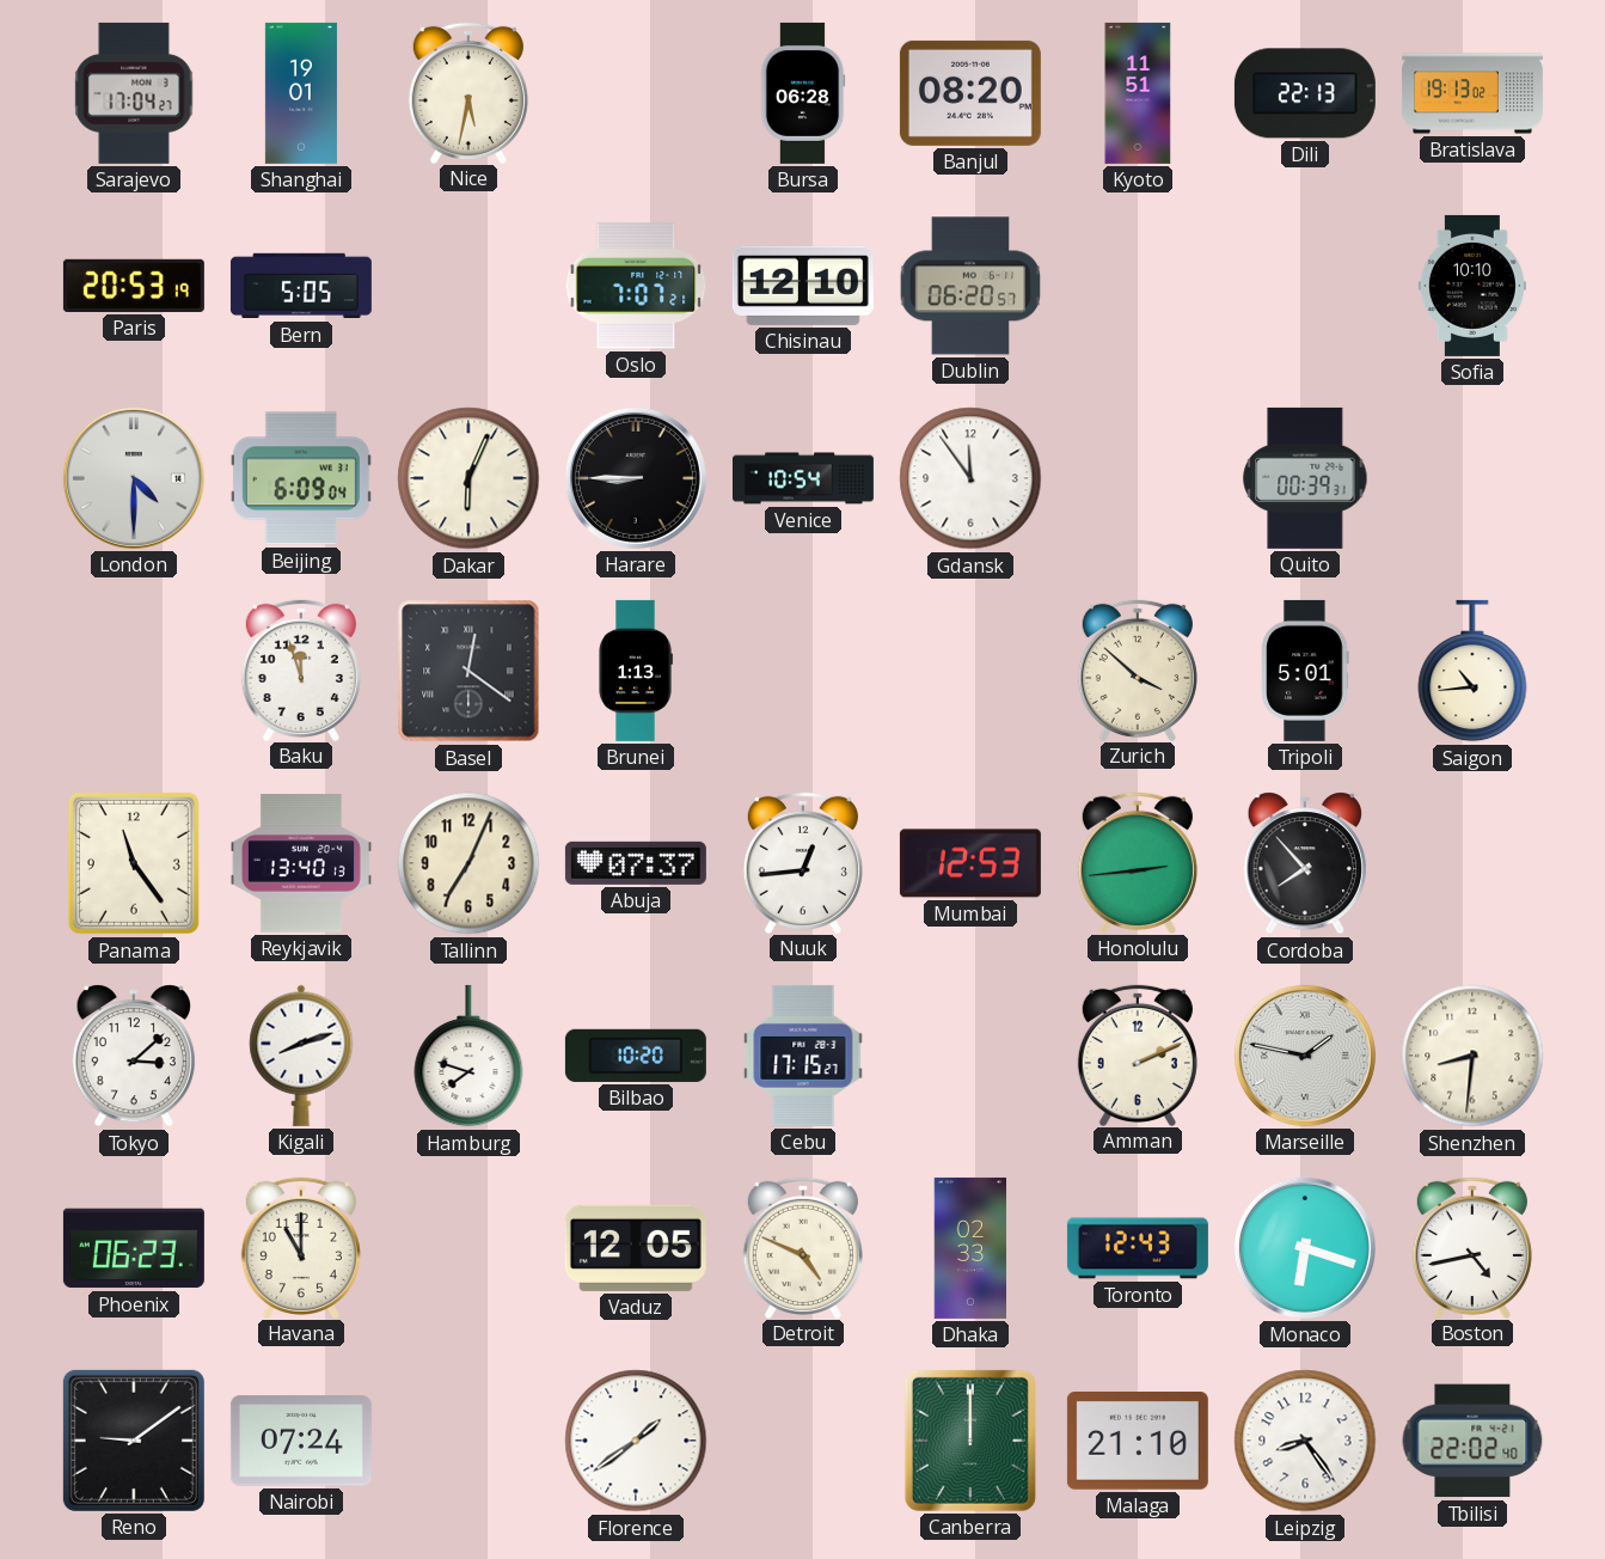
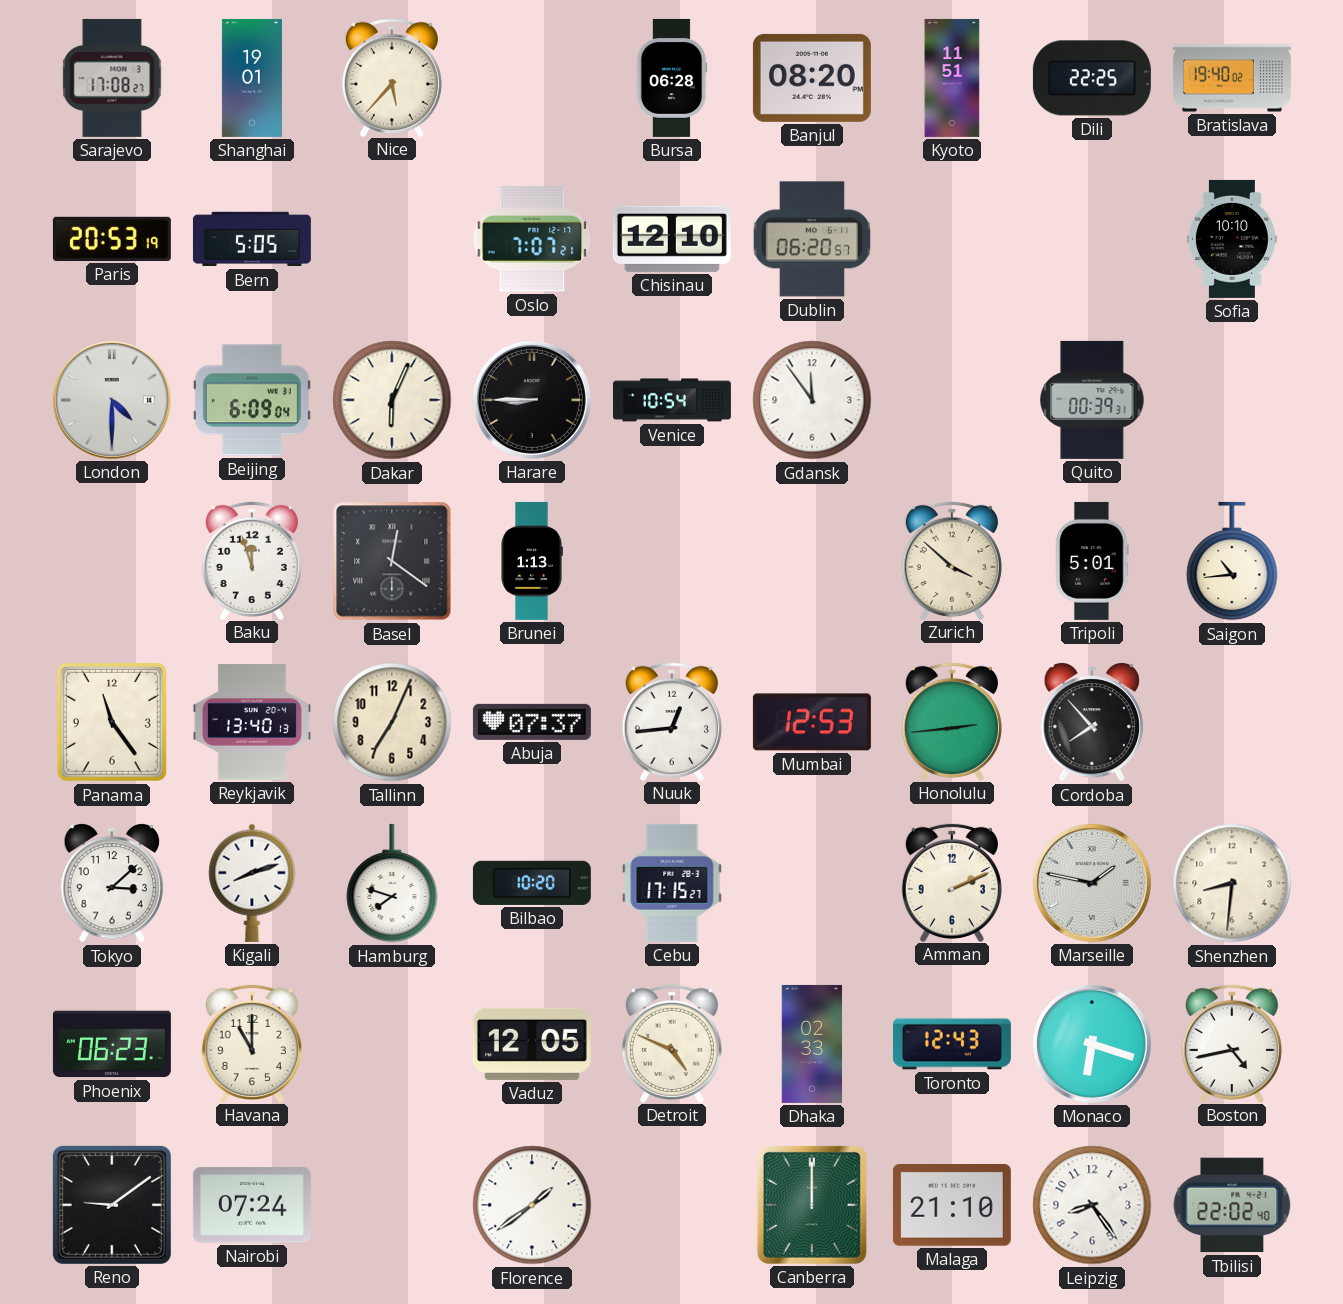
Sarajevo: 17:04 -> 17:08
Nice: 5:32 -> 5:37
Dili: 22:13 -> 22:25
Bratislava: 19:13 -> 19:40
